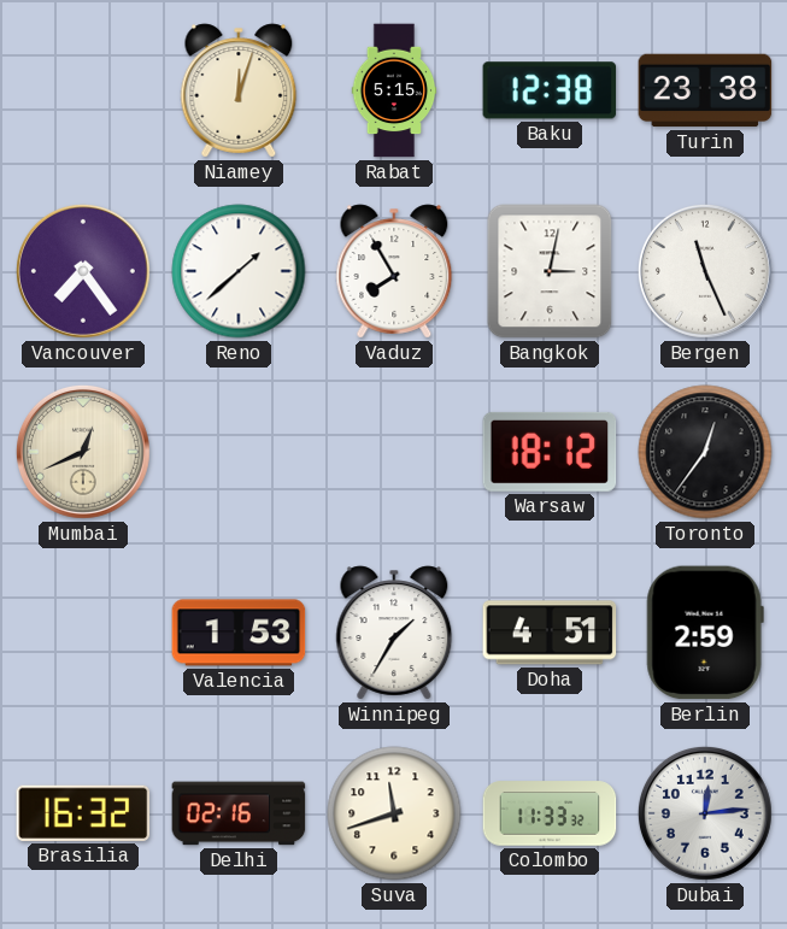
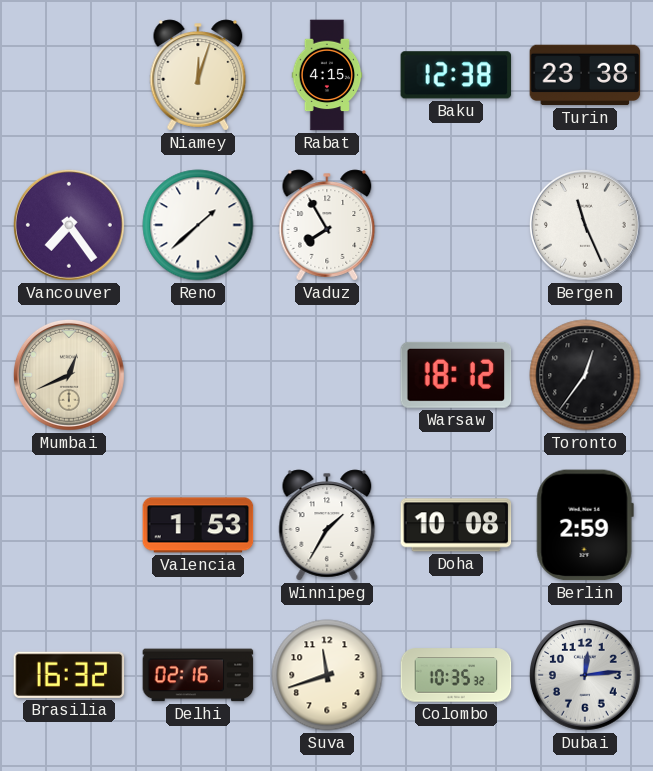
Rabat: 5:15 -> 4:15
Bangkok: 3:02 -> none
Doha: 4:51 -> 10:08
Colombo: 11:33 -> 10:35
